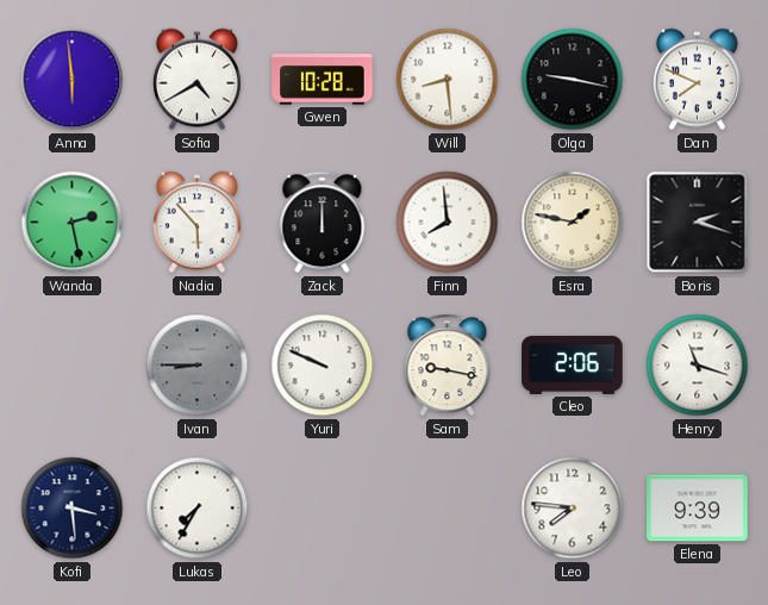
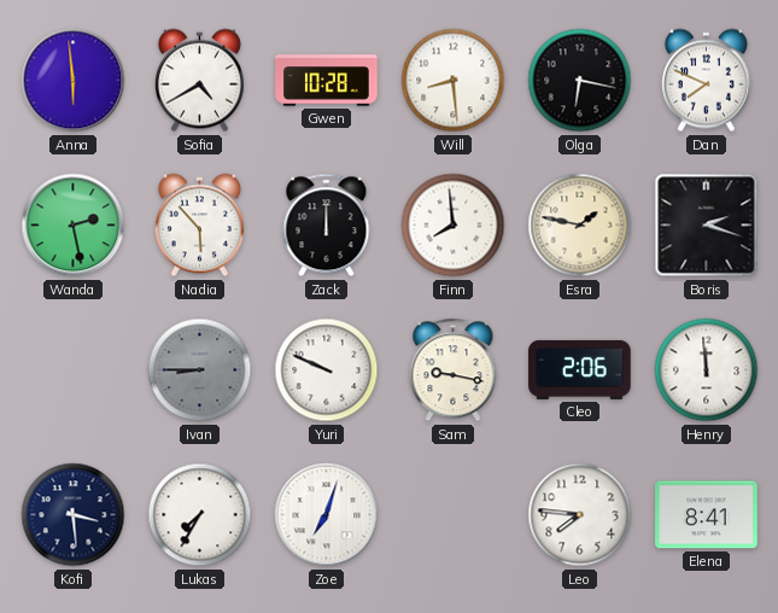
Olga: 9:17 -> 6:17
Henry: 11:18 -> 11:59
Zoe: none -> 7:03
Elena: 9:39 -> 8:41
